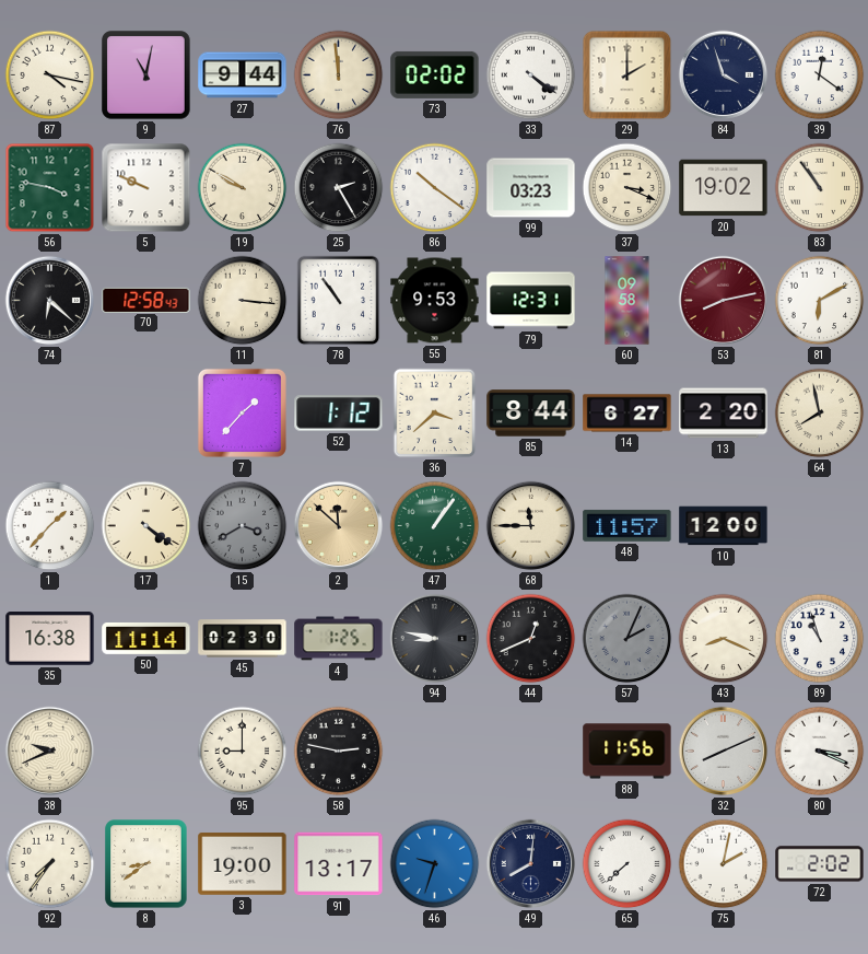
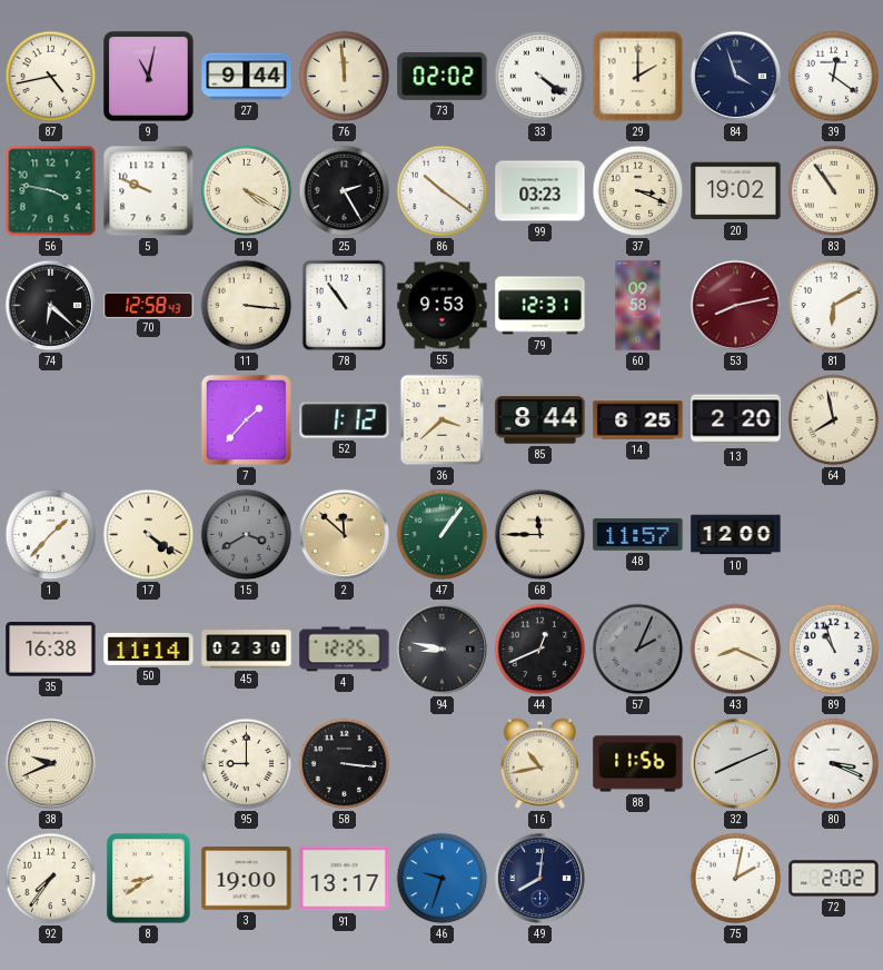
87: 4:17 -> 4:43
19: 9:50 -> 4:20
14: 6:27 -> 6:25
4: 1:25 -> 12:25
58: 2:47 -> 3:16
16: none -> 10:43
65: 7:38 -> none
